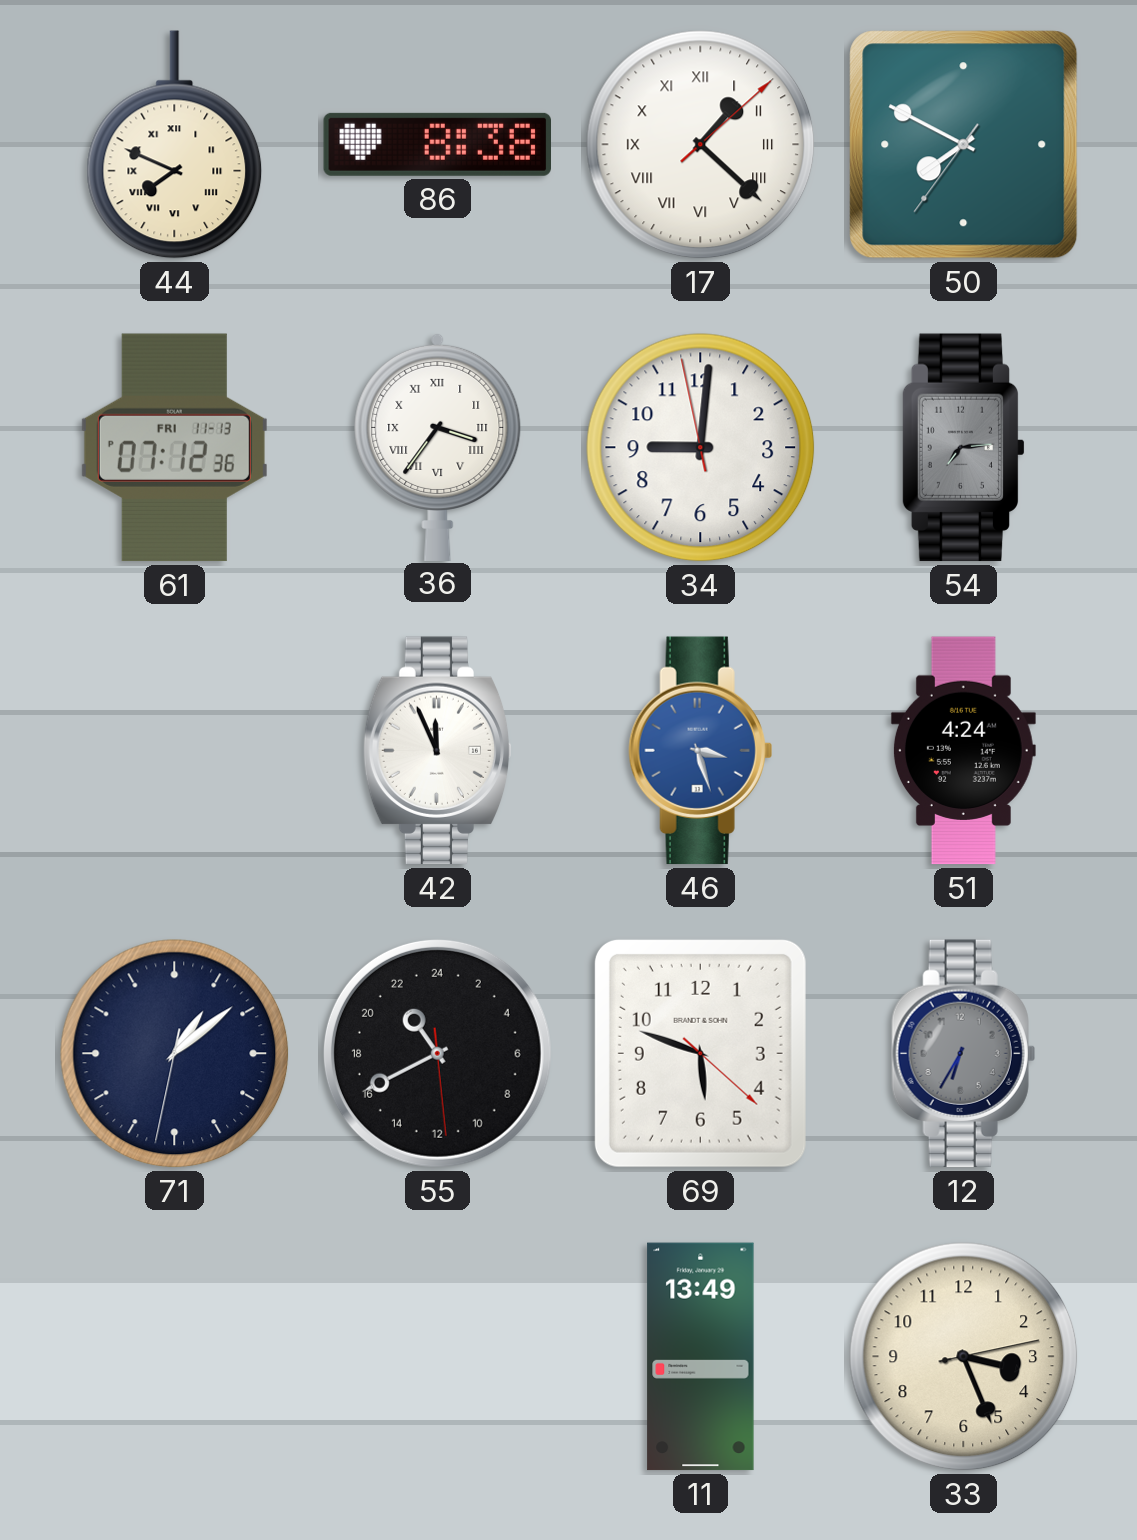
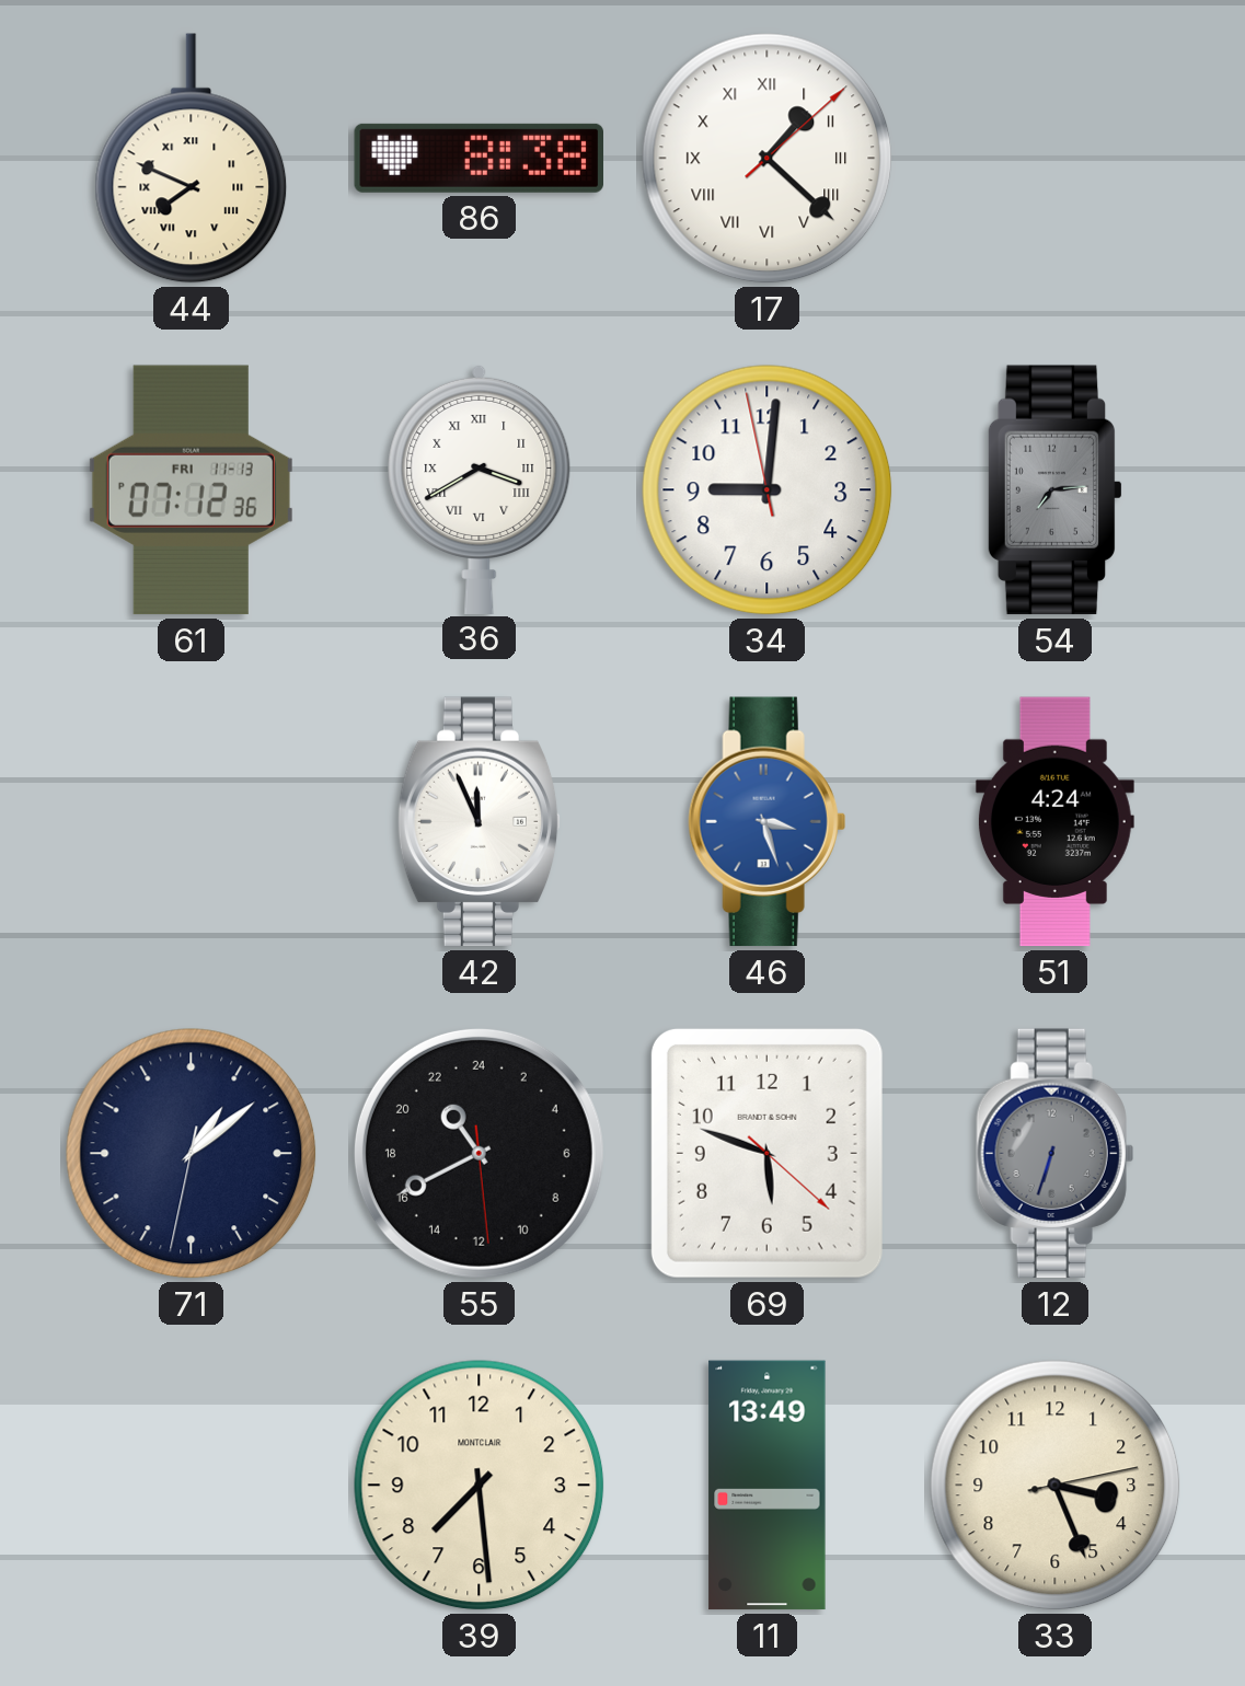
50: 7:49 -> none
36: 3:36 -> 3:40
12: 6:35 -> 6:33
39: none -> 7:29
